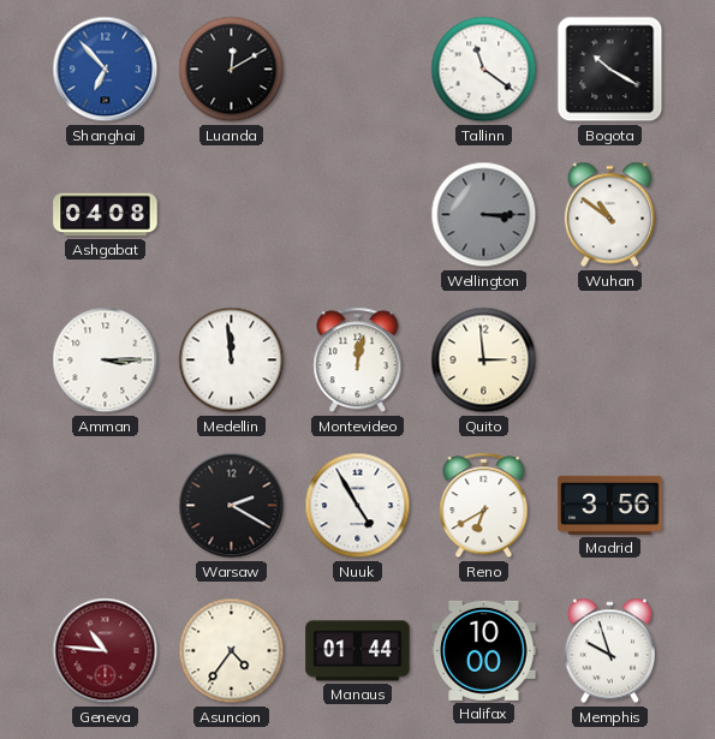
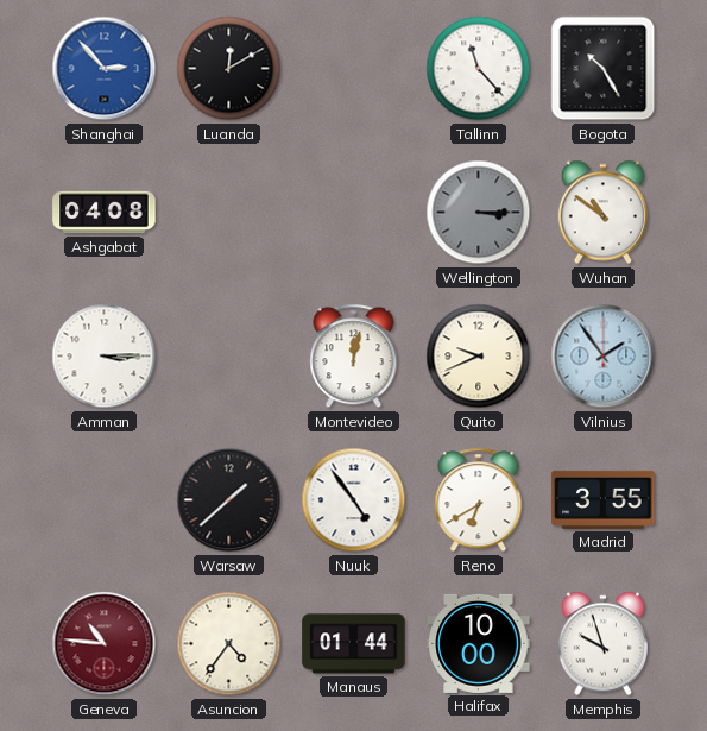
Shanghai: 6:53 -> 2:53
Tallinn: 11:21 -> 11:23
Bogota: 10:20 -> 10:25
Medellin: 11:59 -> none
Quito: 2:59 -> 9:41
Vilnius: none -> 1:54
Warsaw: 2:20 -> 1:38
Nuuk: 4:55 -> 4:54
Madrid: 3:56 -> 3:55
